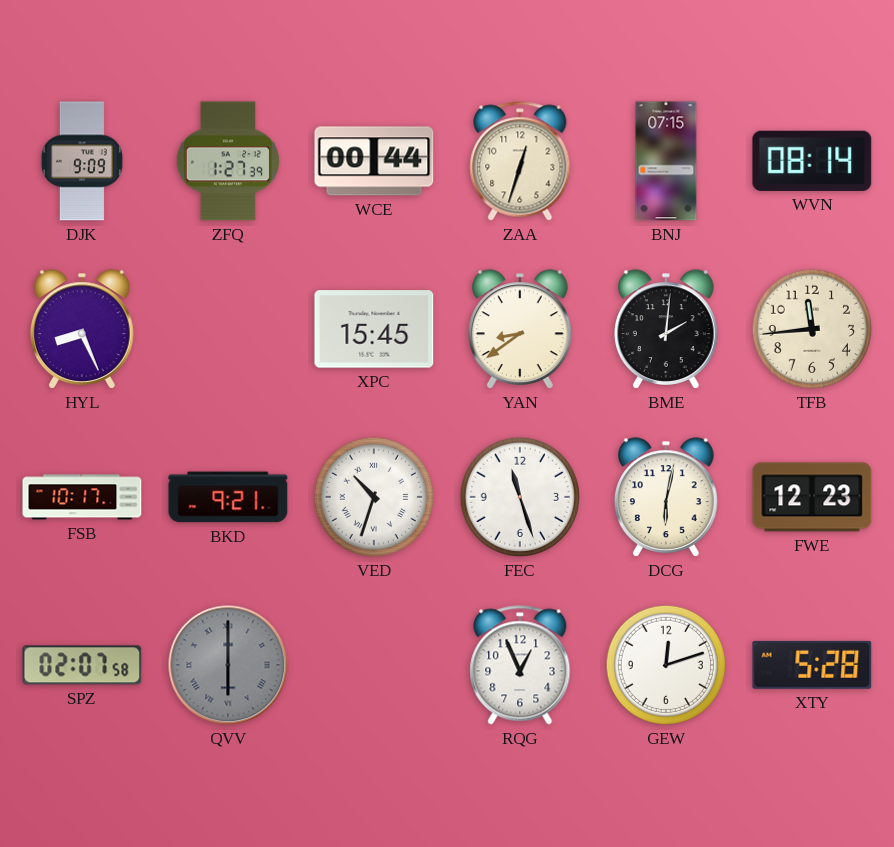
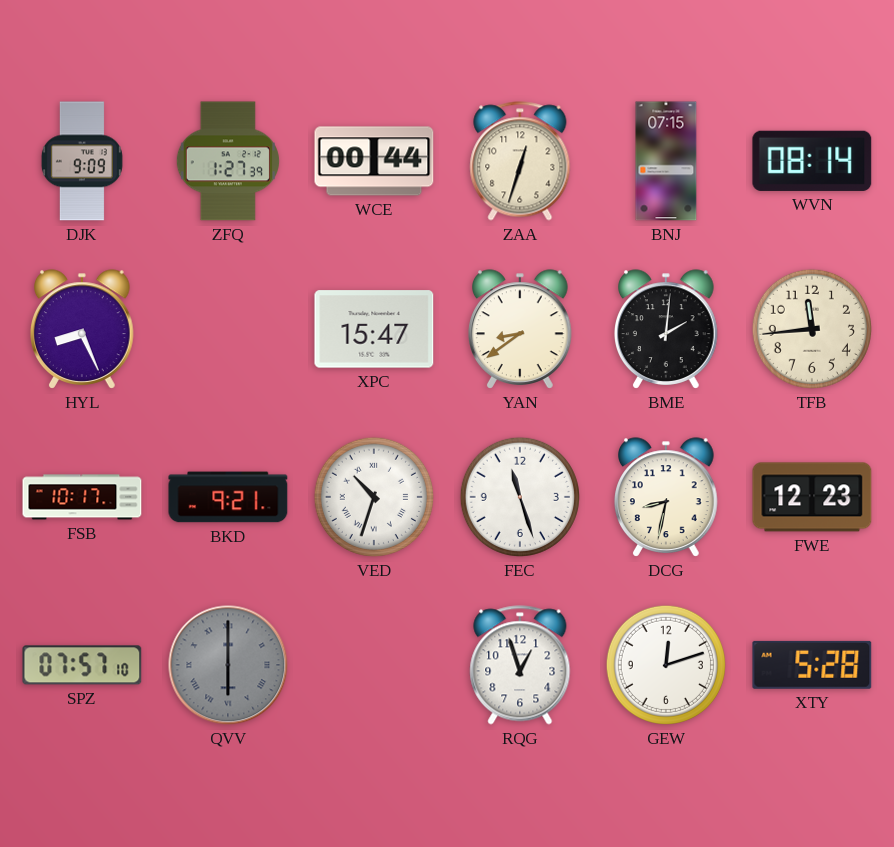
XPC: 15:45 -> 15:47
DCG: 6:02 -> 8:32
SPZ: 02:07 -> 07:57
RQG: 12:56 -> 12:57
